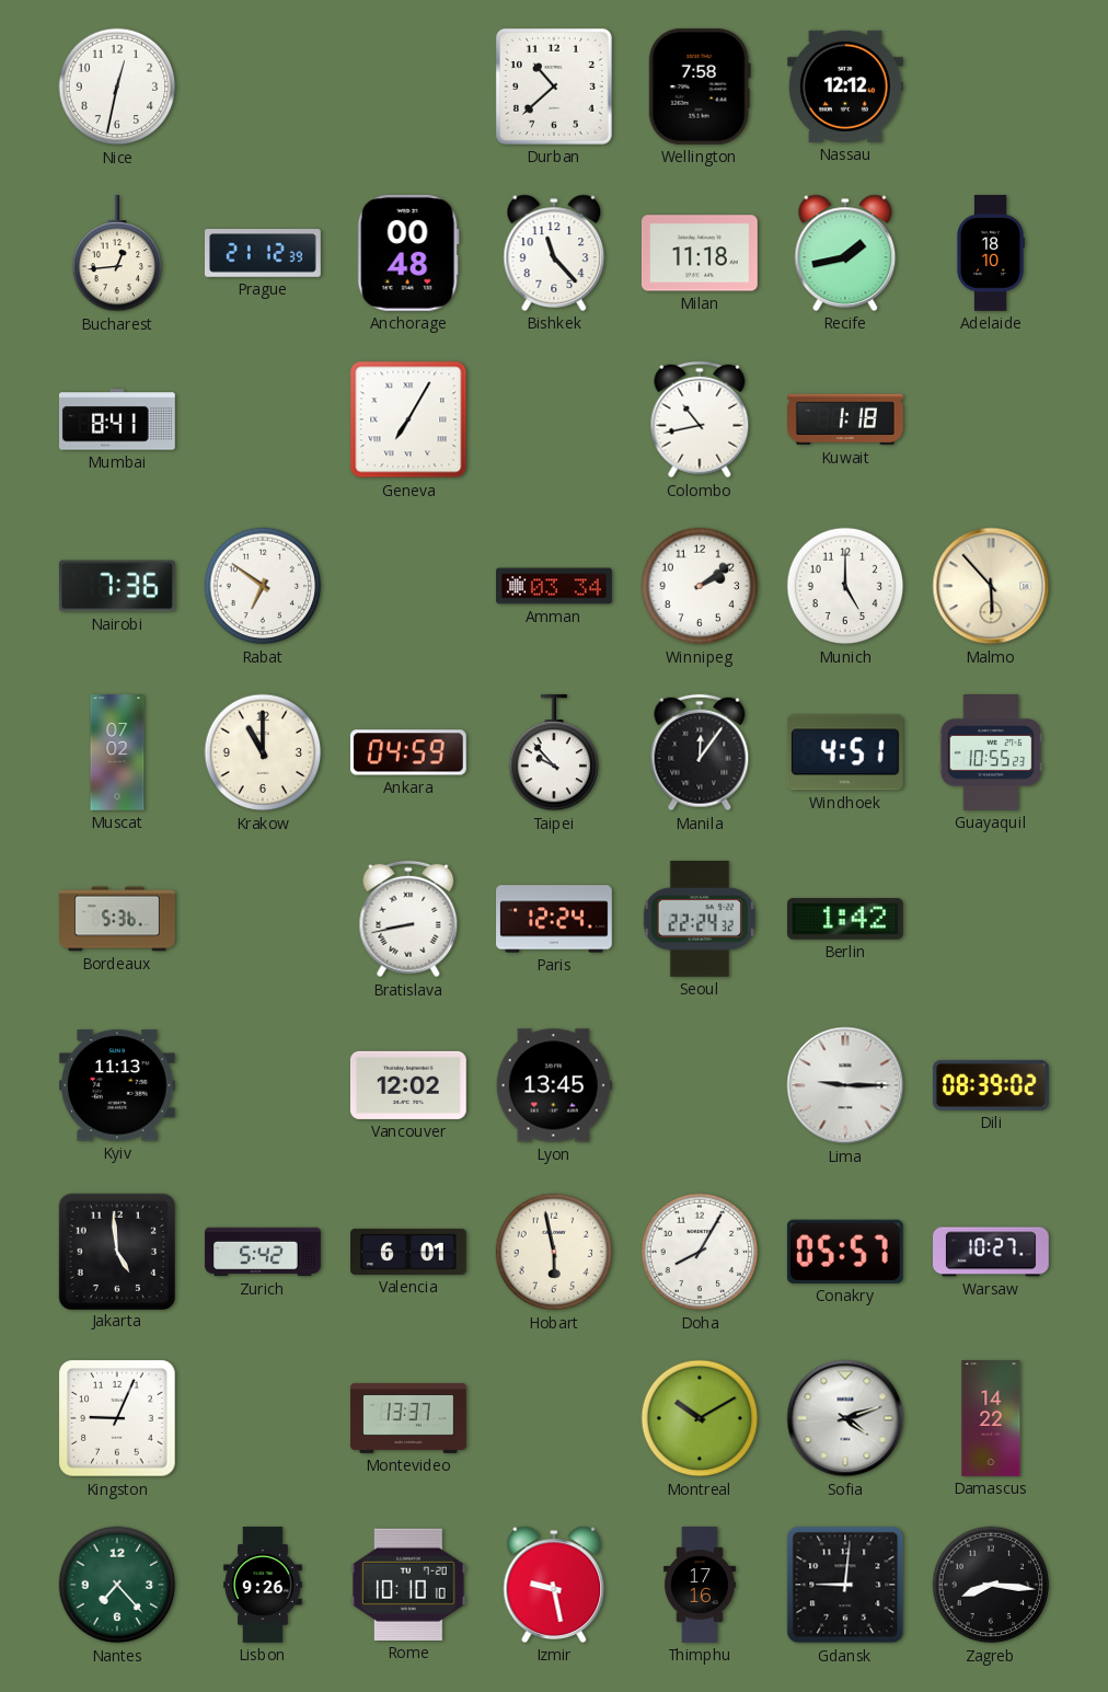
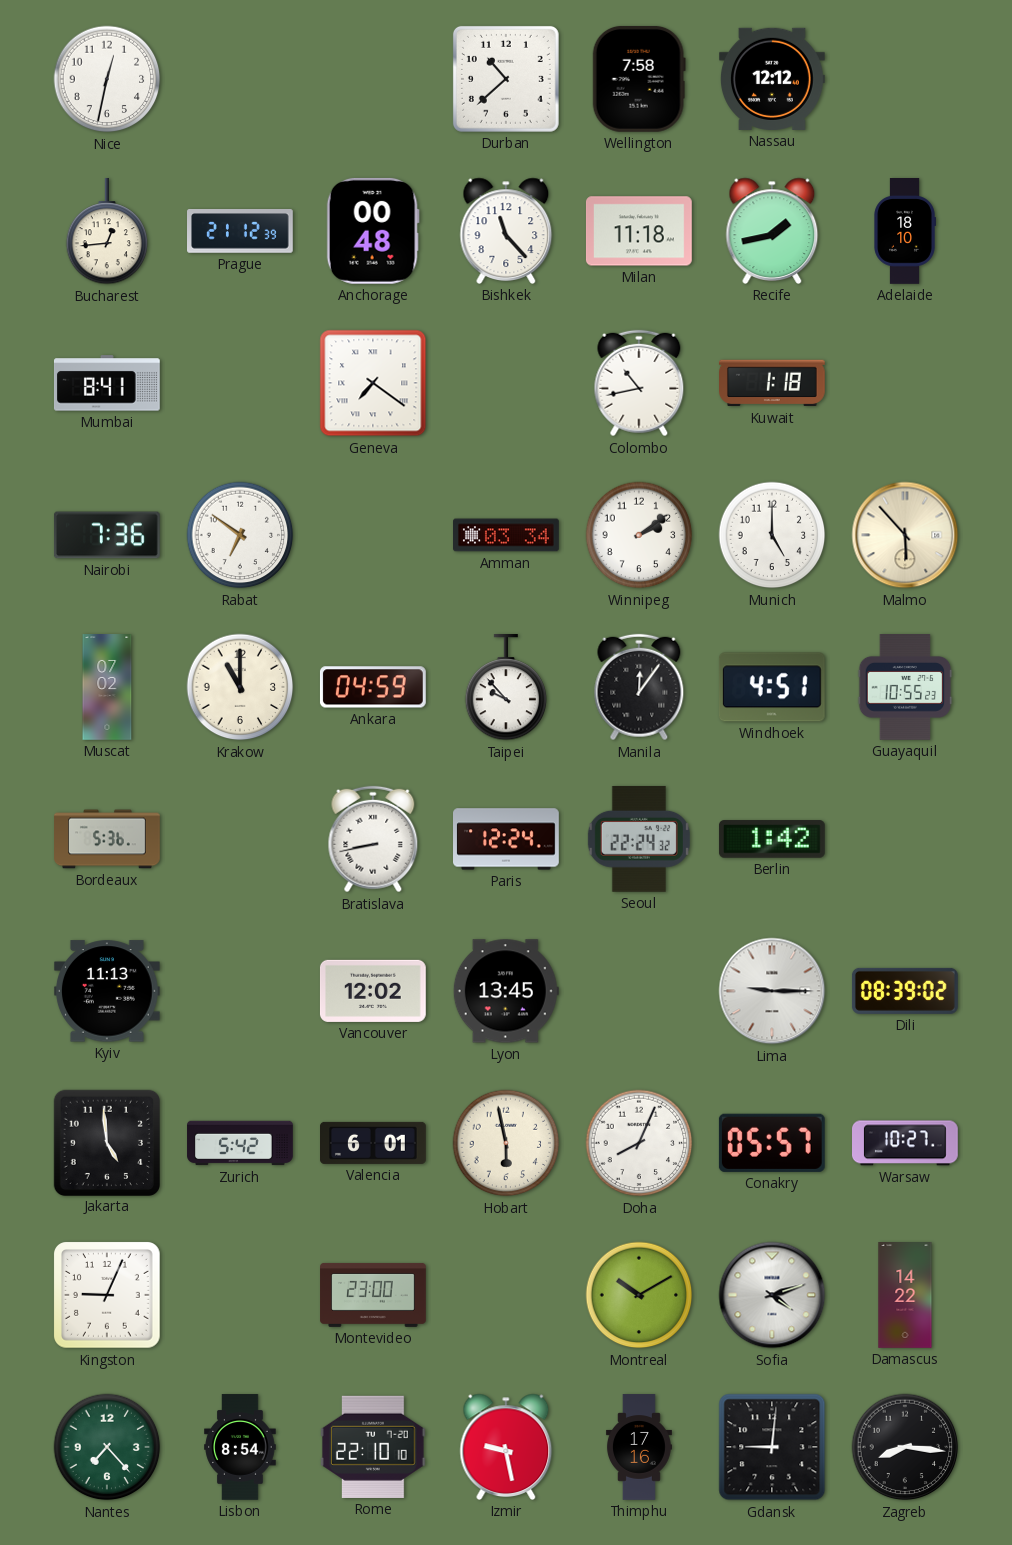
Geneva: 7:05 -> 7:21
Doha: 8:05 -> 8:04
Montevideo: 13:37 -> 23:00
Lisbon: 9:26 -> 8:54
Rome: 10:10 -> 22:10
